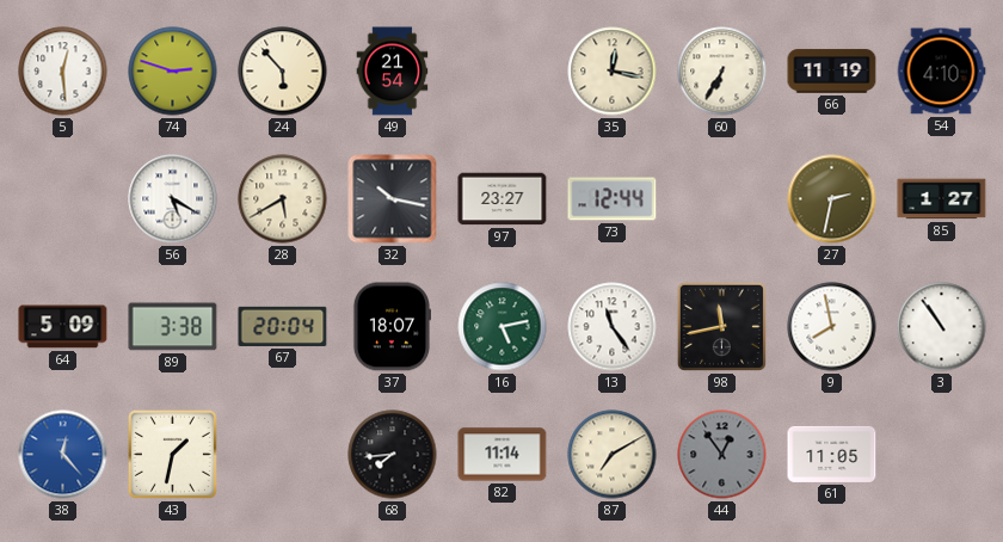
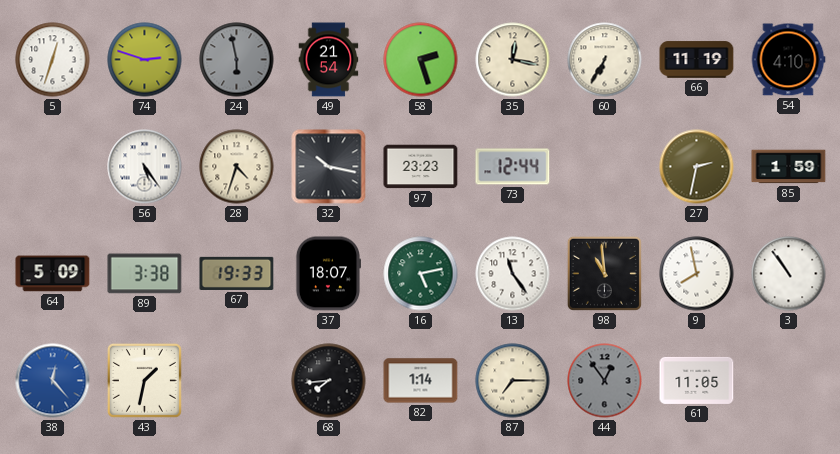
5: 12:29 -> 12:33
24: 5:53 -> 5:58
24 dial: cream -> grey
58: none -> 2:27
56: 5:20 -> 5:24
28: 5:40 -> 4:33
97: 23:27 -> 23:23
85: 1:27 -> 1:59
67: 20:04 -> 19:33
98: 11:43 -> 10:59
82: 11:14 -> 1:14
87: 7:10 -> 7:15
